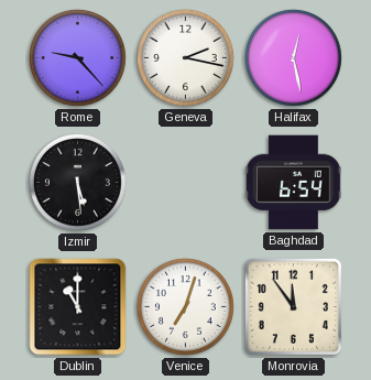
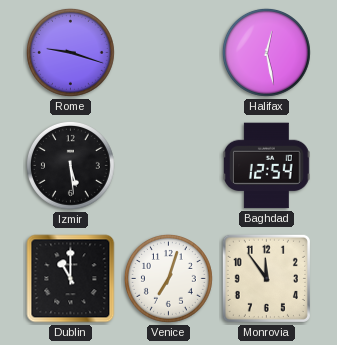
Rome: 9:23 -> 9:18
Geneva: 2:17 -> none
Baghdad: 6:54 -> 12:54
